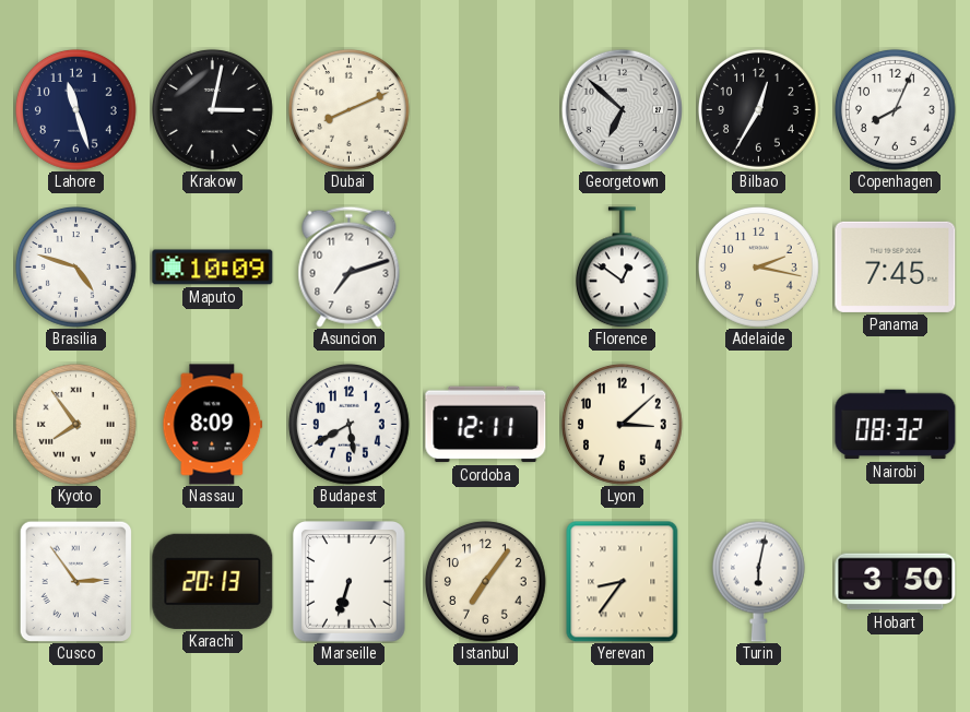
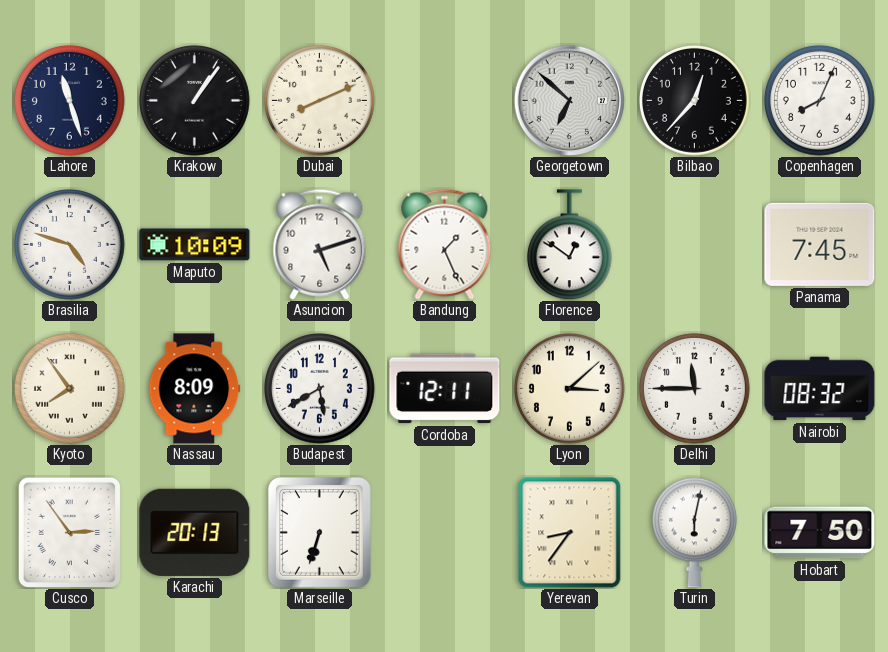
Krakow: 3:02 -> 1:06
Bilbao: 12:35 -> 12:37
Asuncion: 7:12 -> 5:12
Bandung: none -> 1:26
Adelaide: 2:17 -> none
Delhi: none -> 11:45
Istanbul: 7:06 -> none
Hobart: 3:50 -> 7:50
